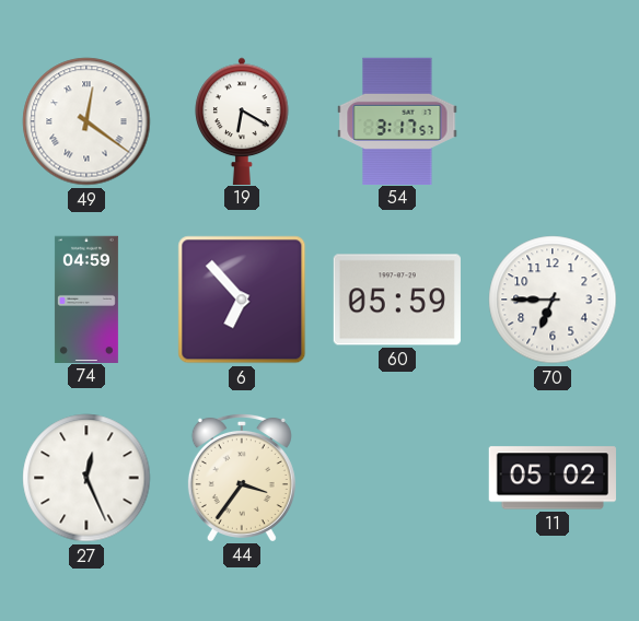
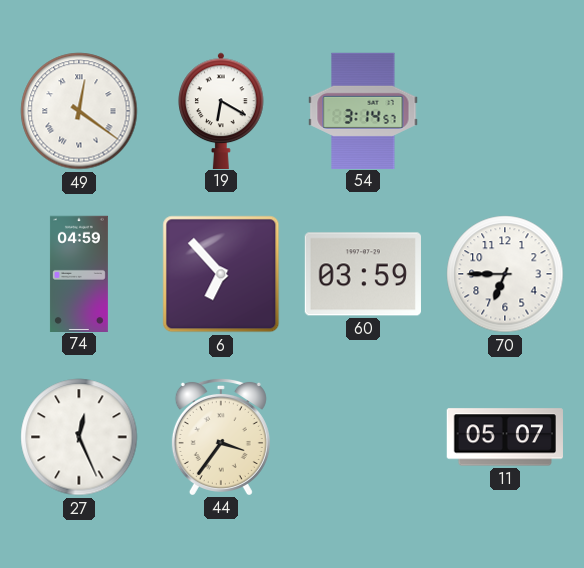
54: 3:17 -> 3:14
60: 05:59 -> 03:59
11: 05:02 -> 05:07
